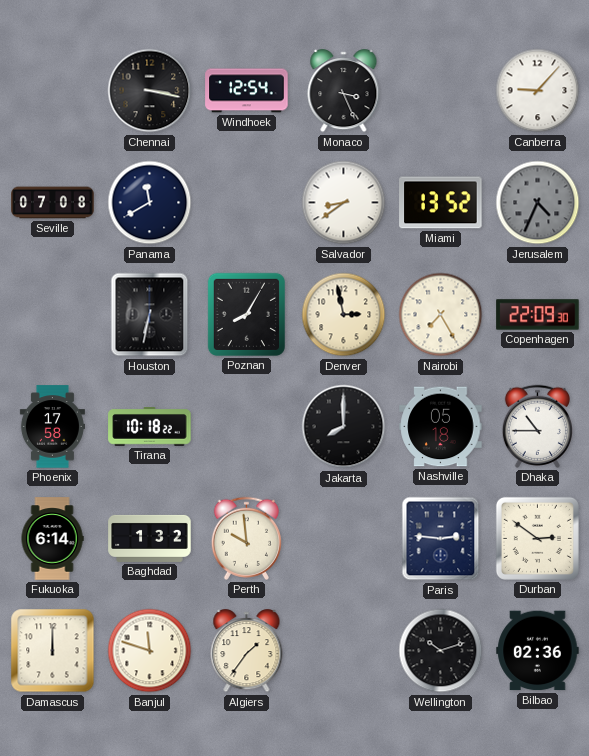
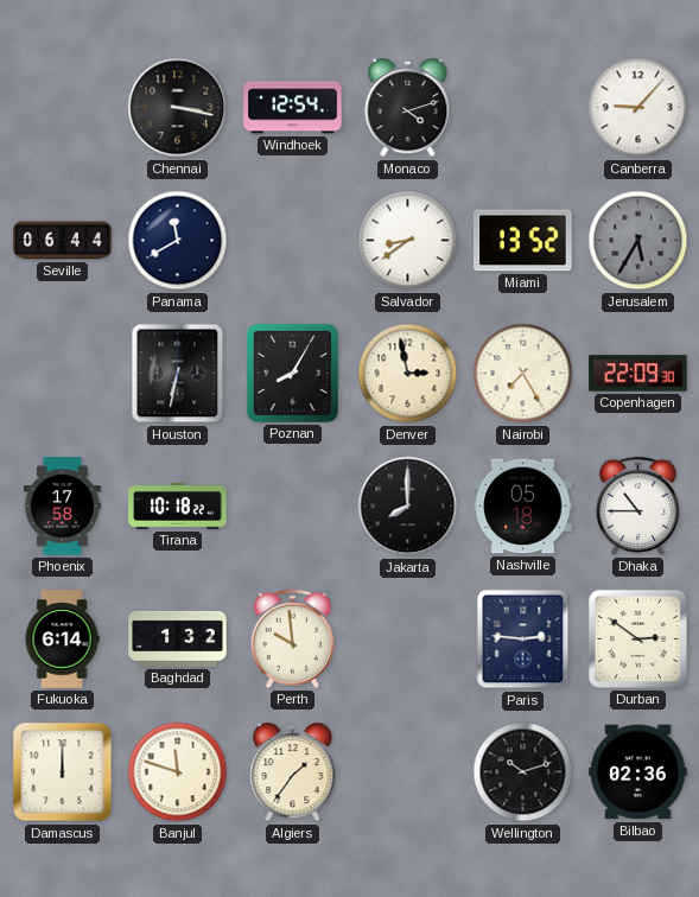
Monaco: 3:26 -> 4:12
Seville: 07:08 -> 06:44
Jerusalem: 4:34 -> 5:35
